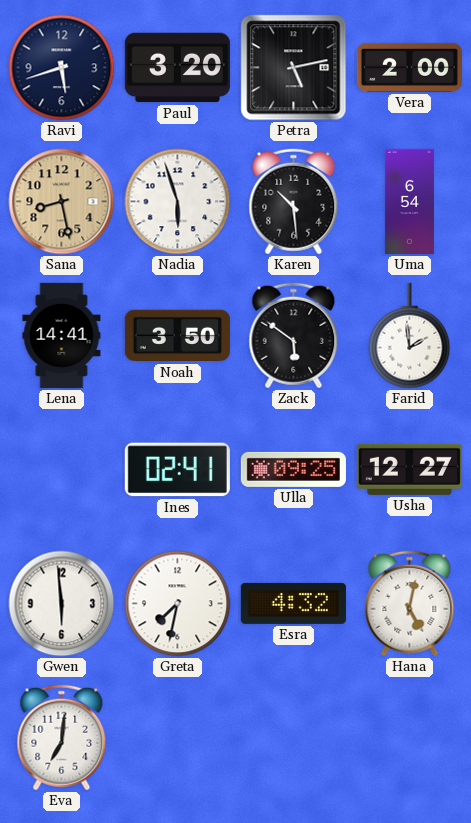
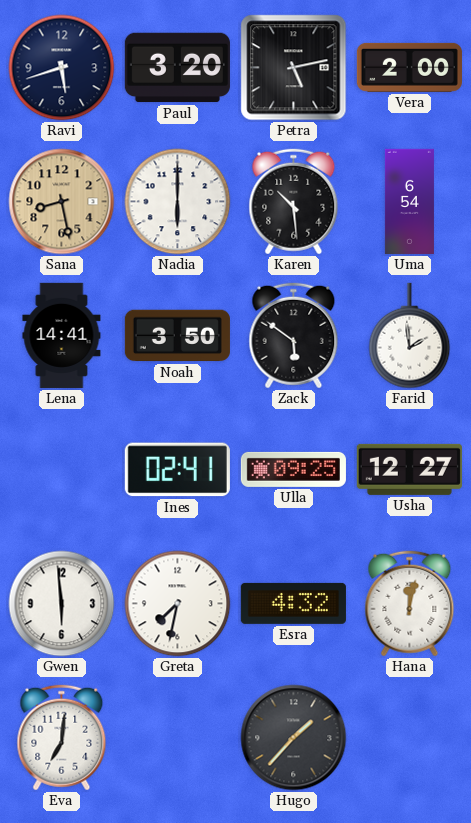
Nadia: 5:57 -> 6:00
Hana: 5:02 -> 12:02
Hugo: none -> 1:37
